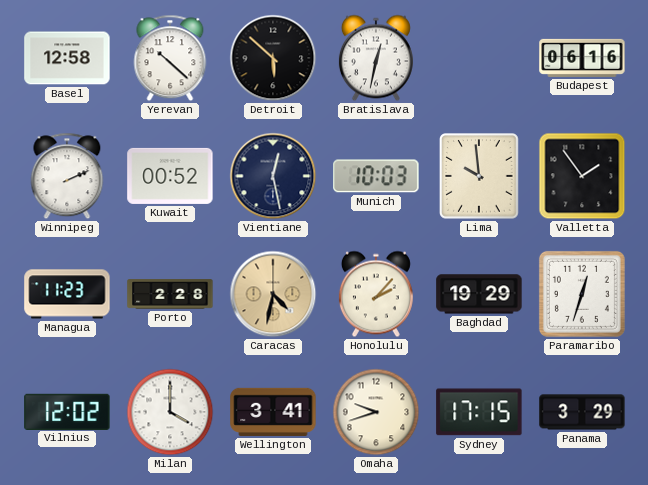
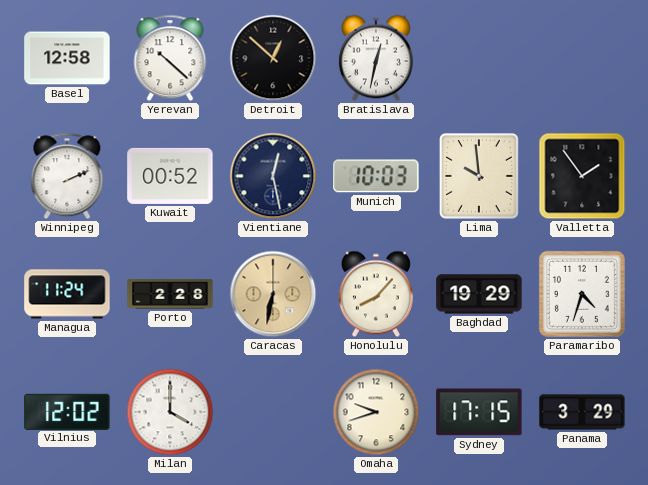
Detroit: 5:52 -> 12:52
Budapest: 06:16 -> none
Managua: 11:23 -> 11:24
Caracas: 4:32 -> 6:32
Honolulu: 2:07 -> 8:07
Paramaribo: 12:33 -> 4:33
Wellington: 3:41 -> none
